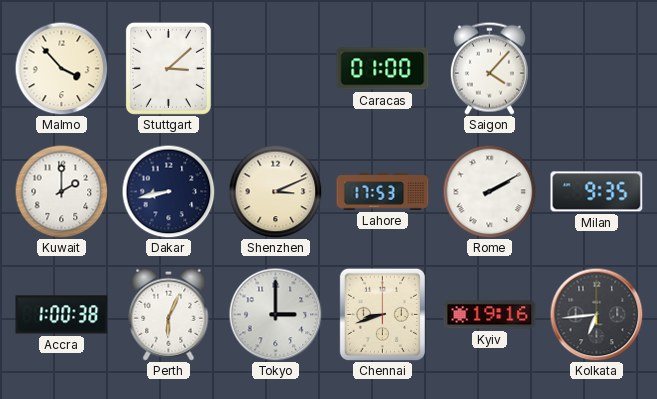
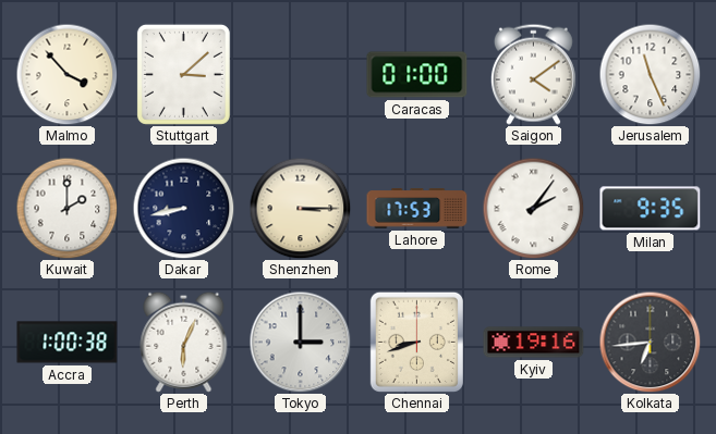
Saigon: 4:07 -> 4:09
Jerusalem: none -> 11:26
Shenzhen: 3:11 -> 3:15
Rome: 2:10 -> 2:06
